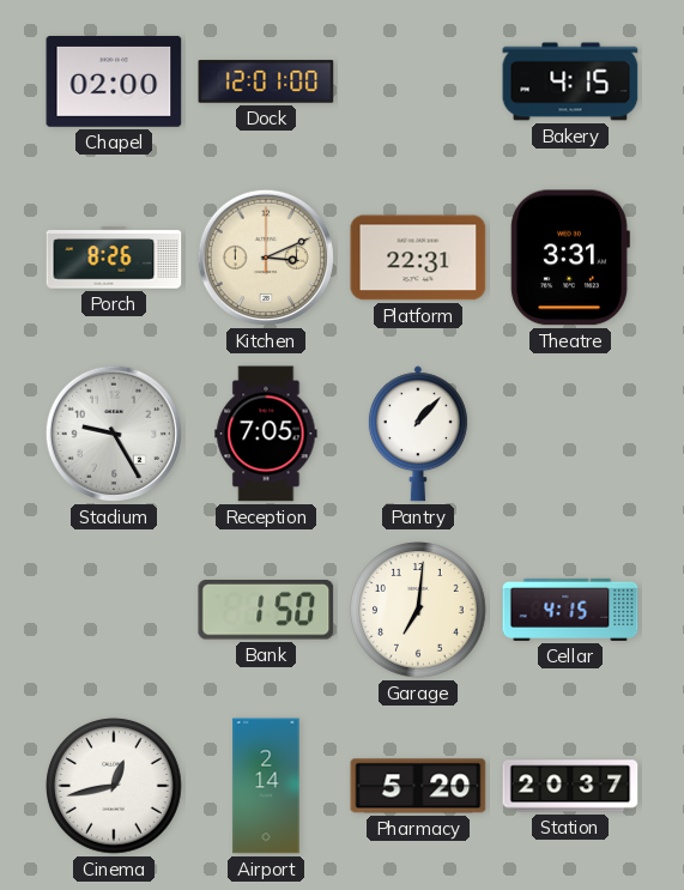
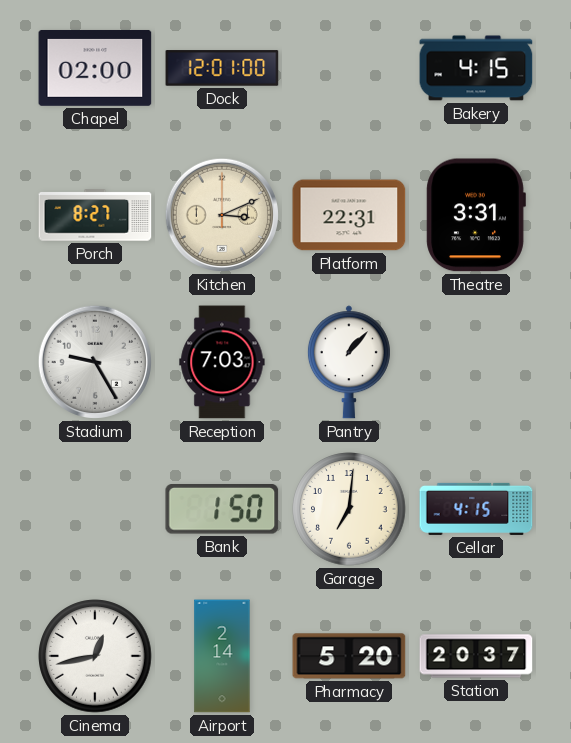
Porch: 8:26 -> 8:27
Reception: 7:05 -> 7:03
